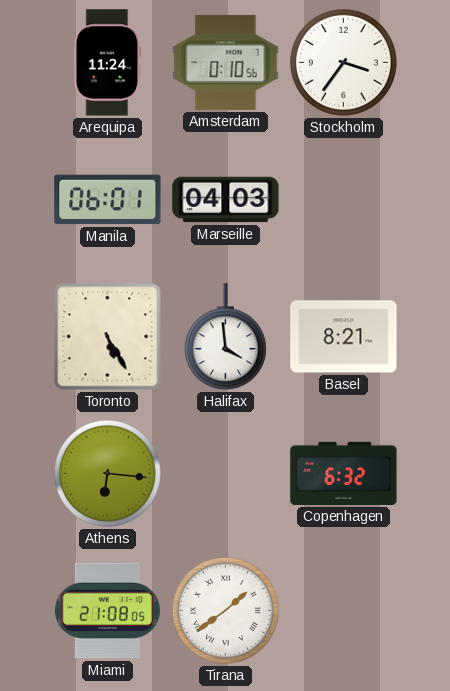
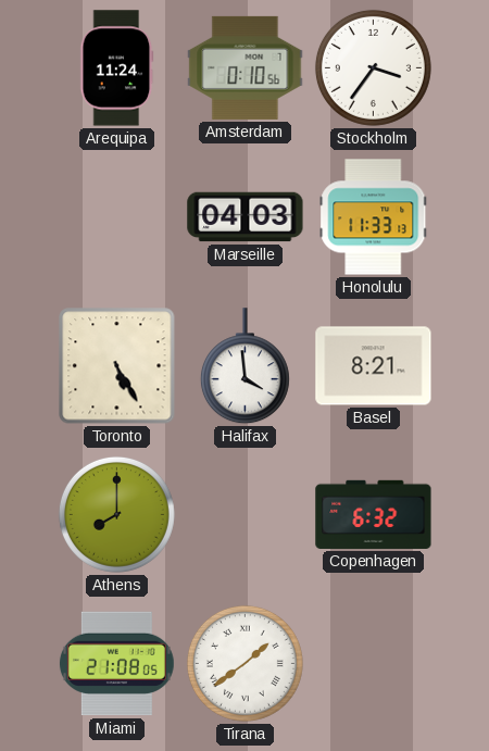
Manila: 06:01 -> none
Honolulu: none -> 11:33
Athens: 6:16 -> 8:00
